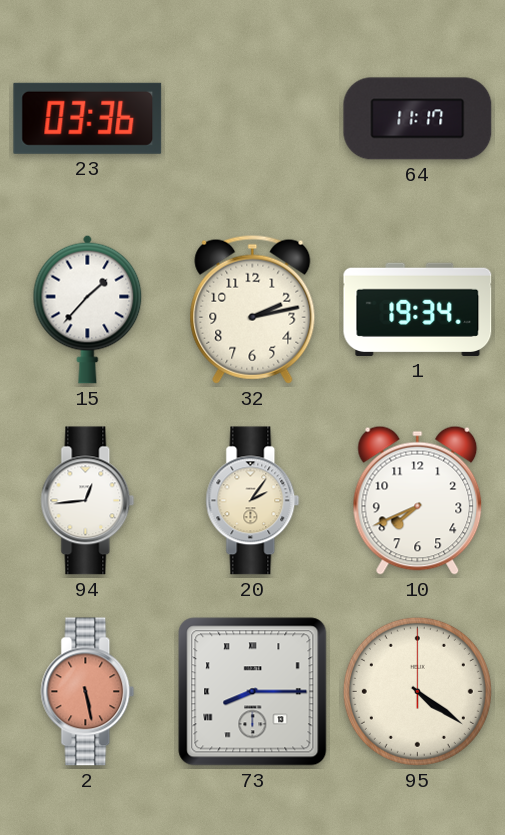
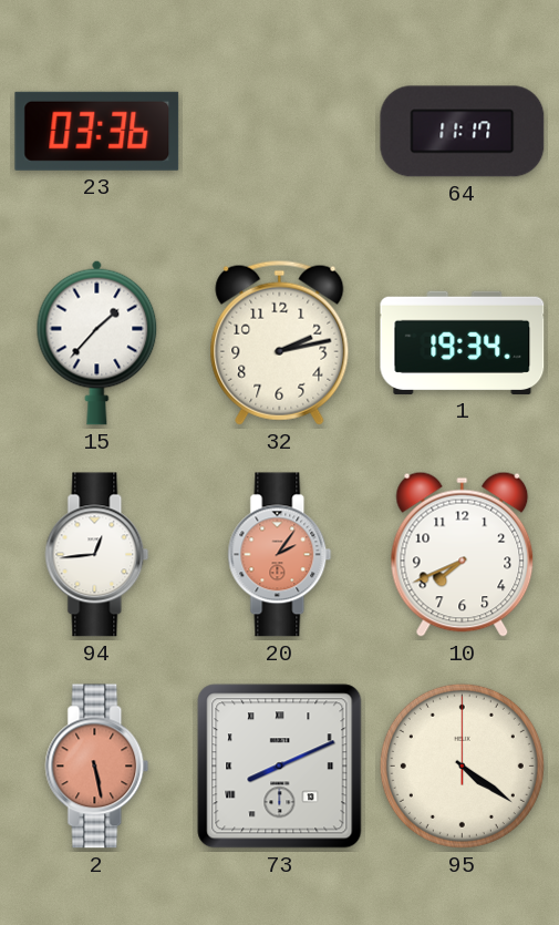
20 dial: cream -> salmon
73: 8:15 -> 8:11
